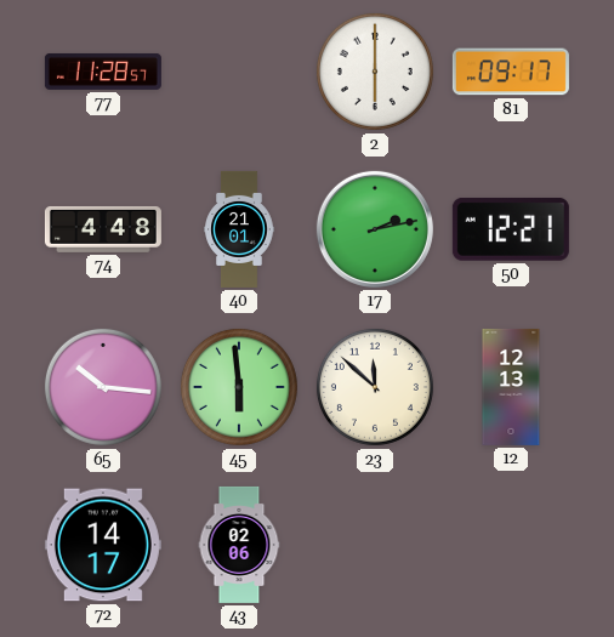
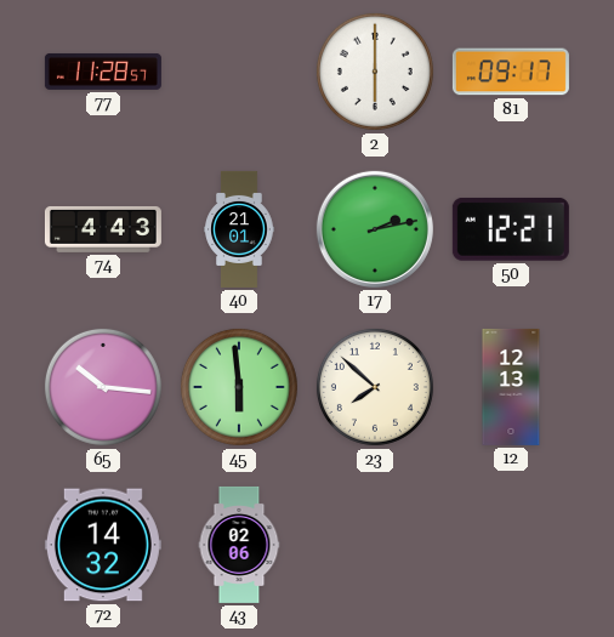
74: 4:48 -> 4:43
23: 11:52 -> 7:52
72: 14:17 -> 14:32
